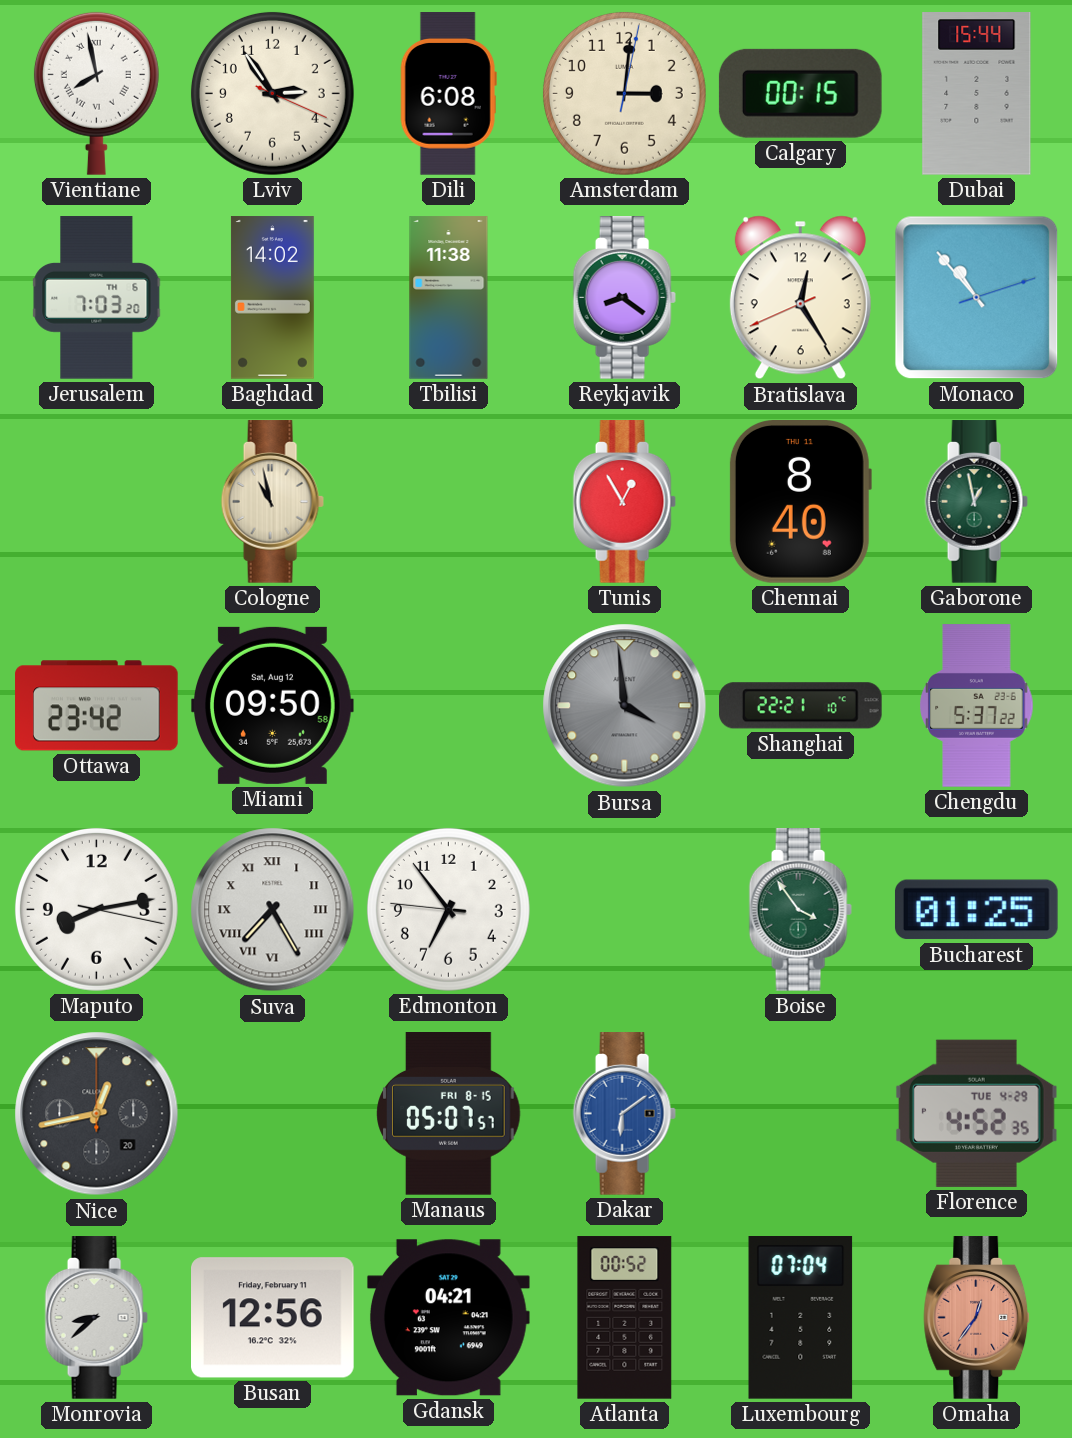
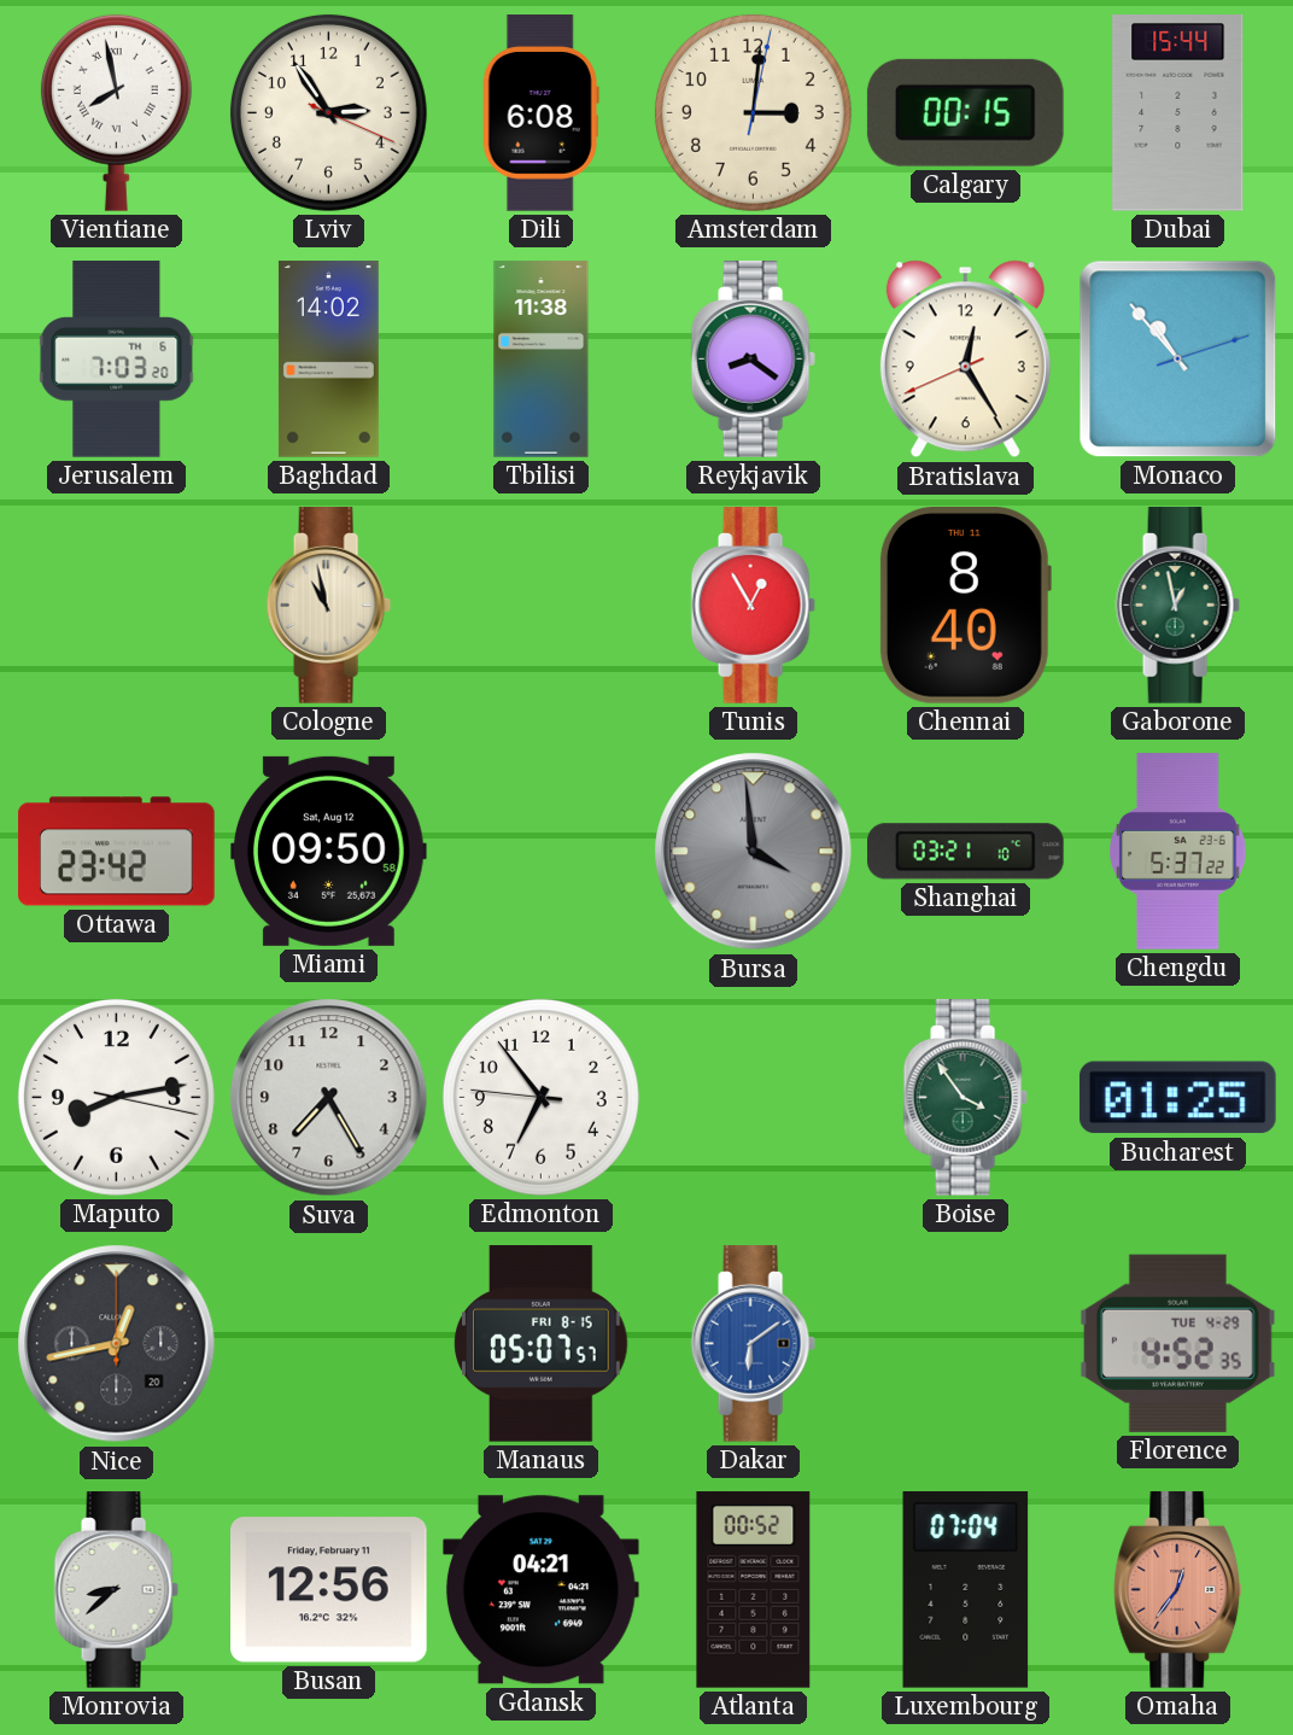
Shanghai: 22:21 -> 03:21
Suva numerals: Roman -> Arabic
